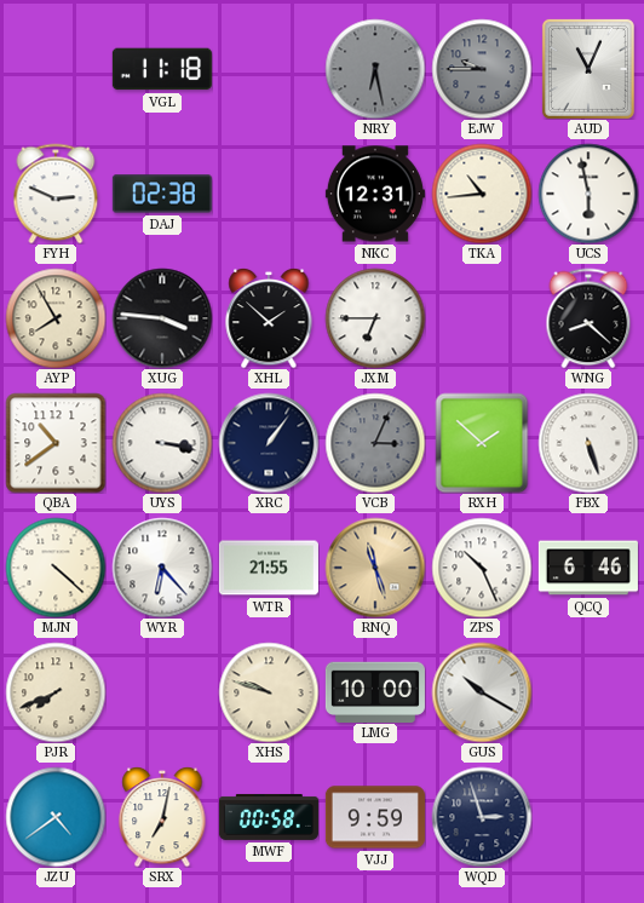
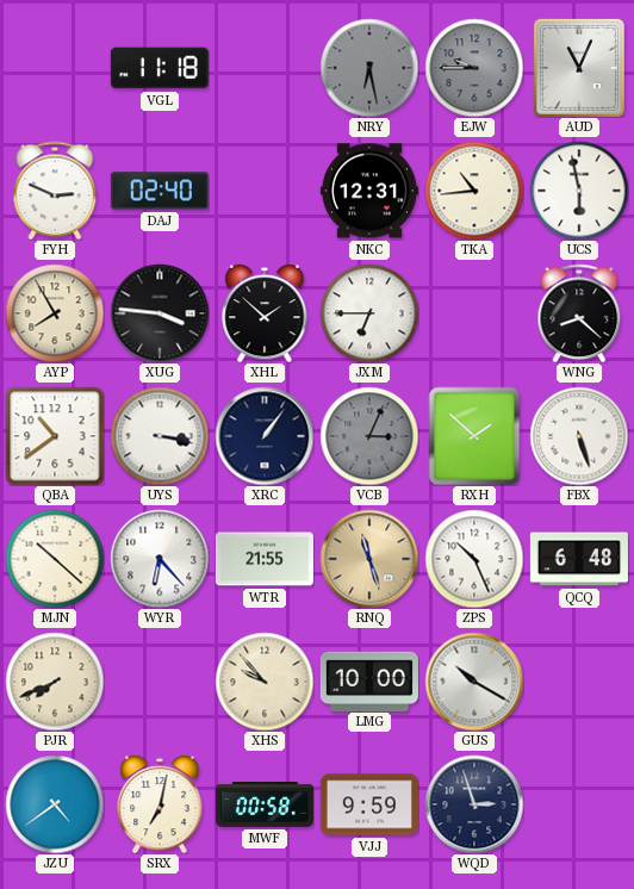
DAJ: 02:38 -> 02:40
MJN: 4:22 -> 10:22
QCQ: 6:46 -> 6:48
XHS: 9:48 -> 9:53
